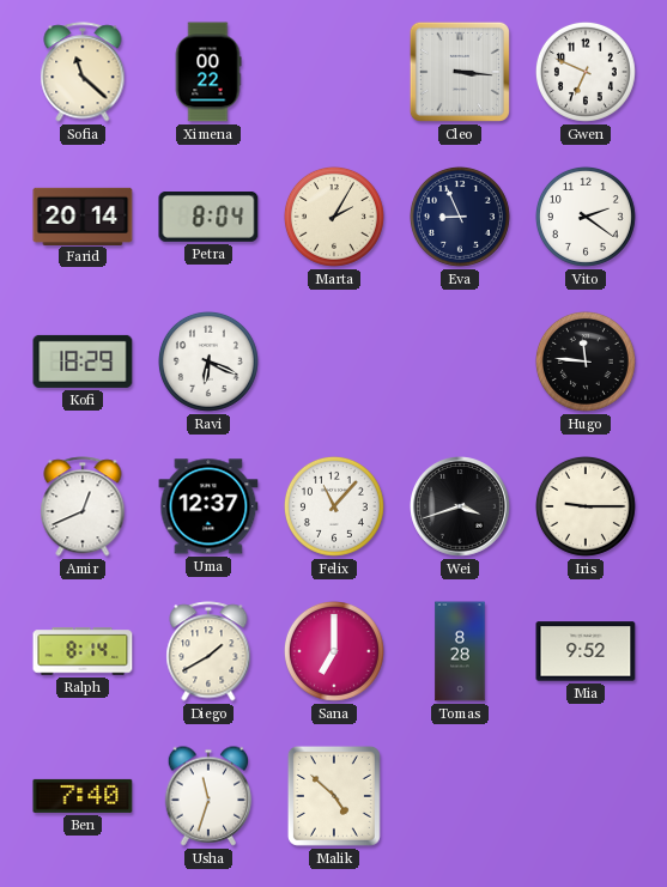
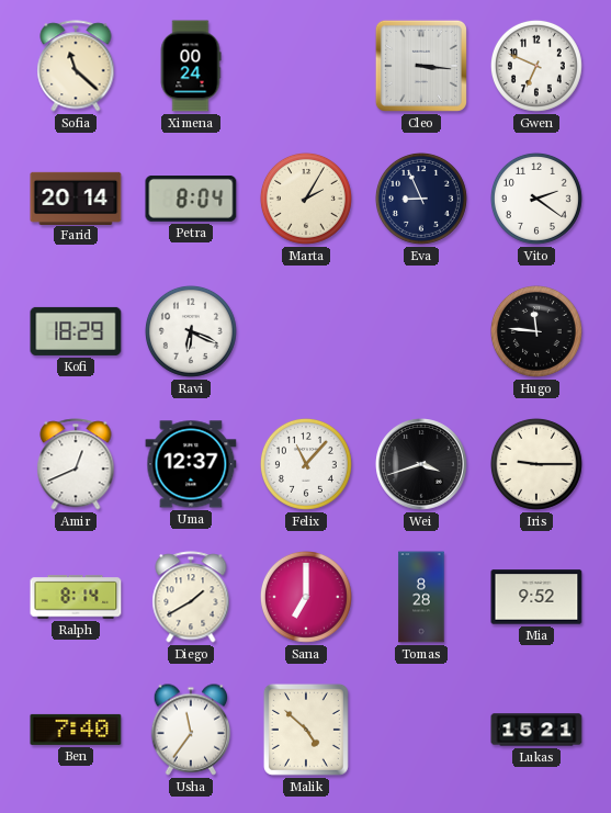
Ximena: 00:22 -> 00:24
Usha: 11:33 -> 11:36
Lukas: none -> 15:21
